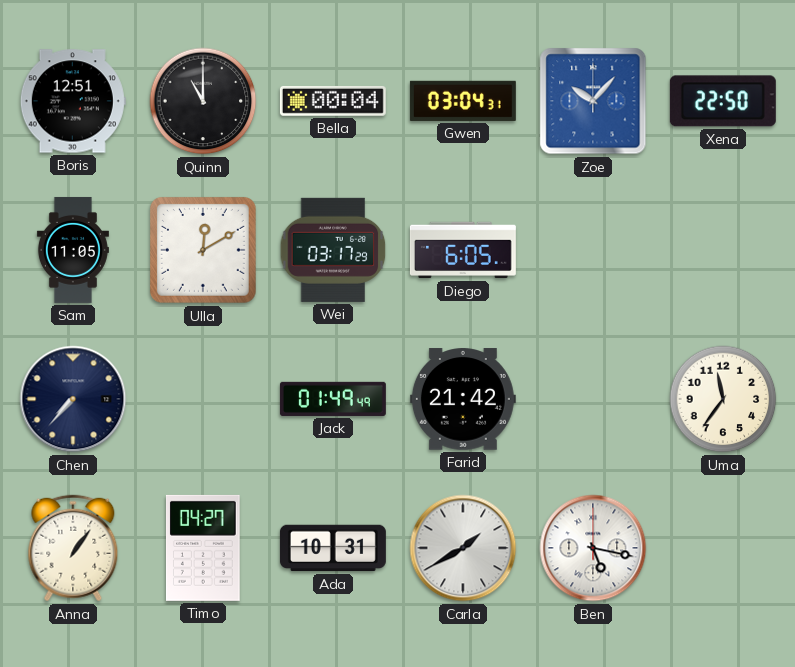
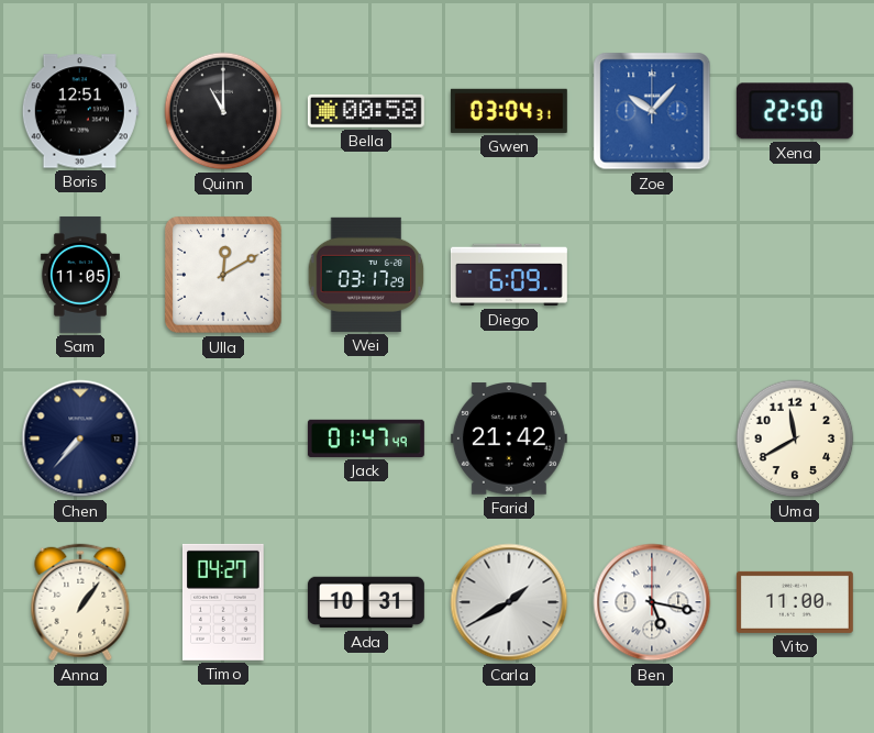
Bella: 00:04 -> 00:58
Diego: 6:05 -> 6:09
Jack: 01:49 -> 01:47
Uma: 11:36 -> 11:40
Vito: none -> 11:00
